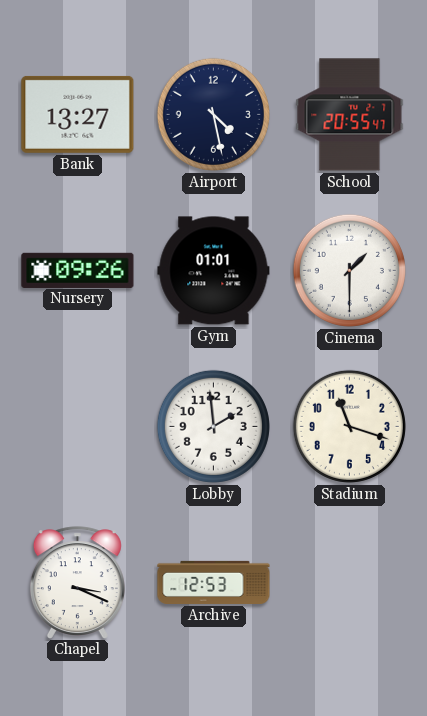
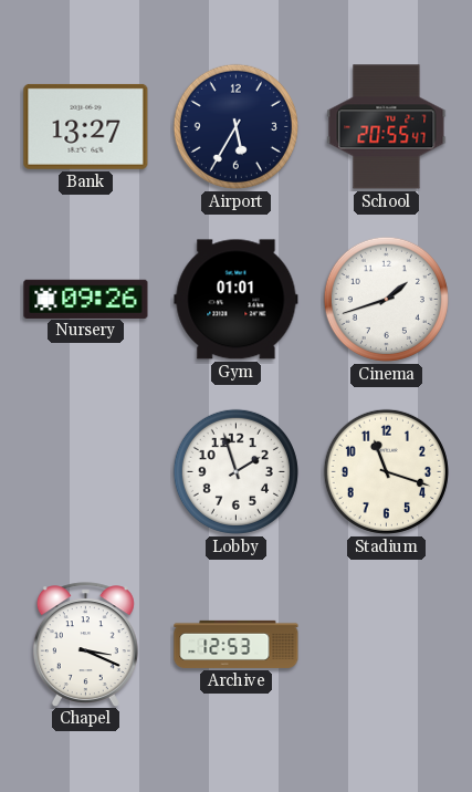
Airport: 4:28 -> 5:35
Cinema: 1:30 -> 1:42
Lobby: 1:59 -> 1:57
